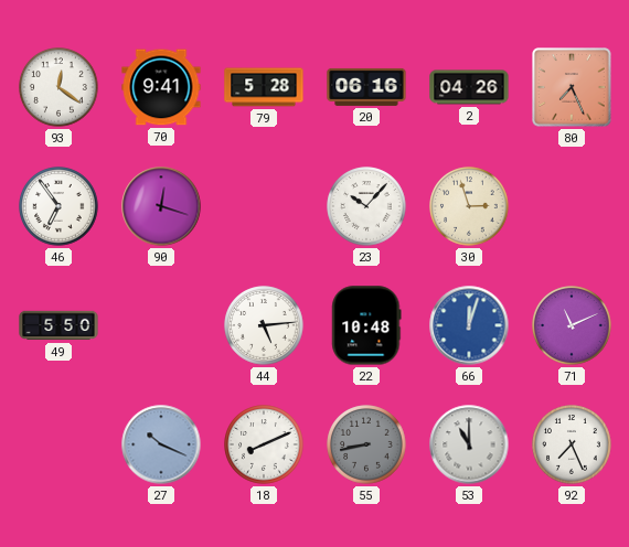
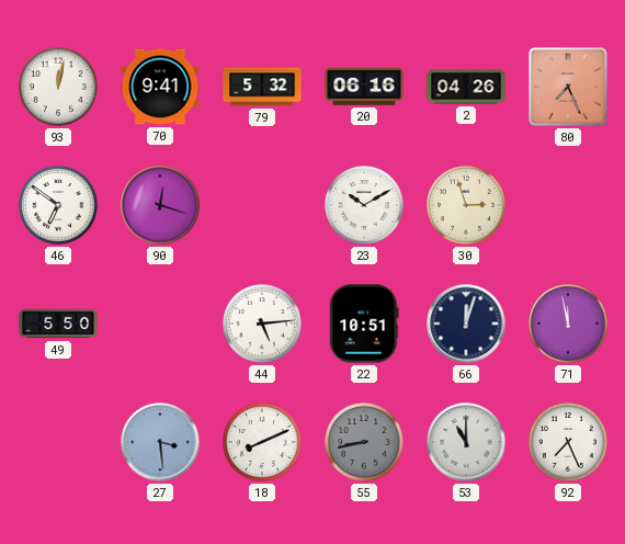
93: 12:21 -> 12:02
79: 5:28 -> 5:32
46: 6:54 -> 6:51
23: 10:07 -> 10:10
22: 10:48 -> 10:51
66 dial: blue -> navy
71: 11:11 -> 11:58
27: 10:19 -> 3:29
